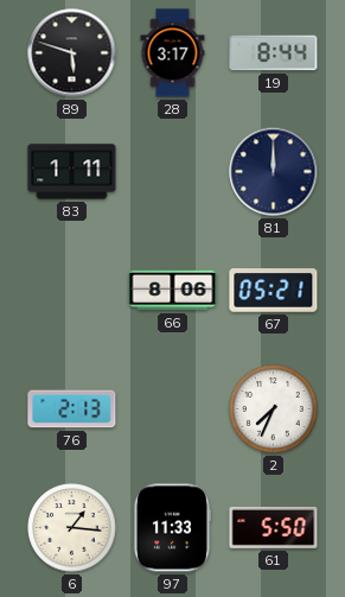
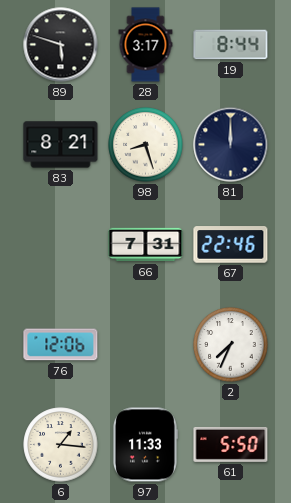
83: 1:11 -> 8:21
98: none -> 8:27
66: 8:06 -> 7:31
67: 05:21 -> 22:46
76: 2:13 -> 12:06
